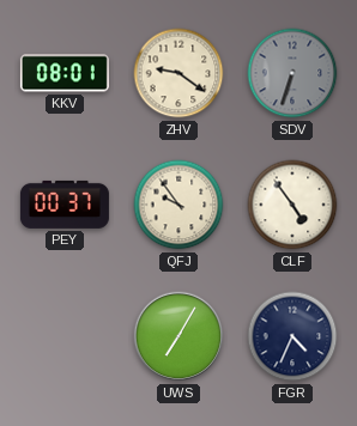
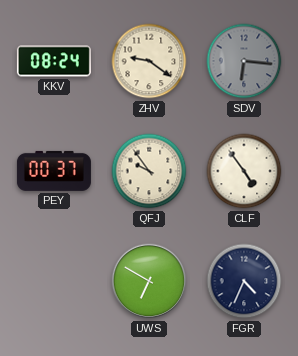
KKV: 08:01 -> 08:24
SDV: 6:33 -> 6:16
UWS: 7:05 -> 6:50
